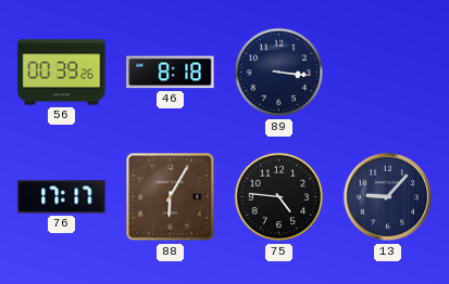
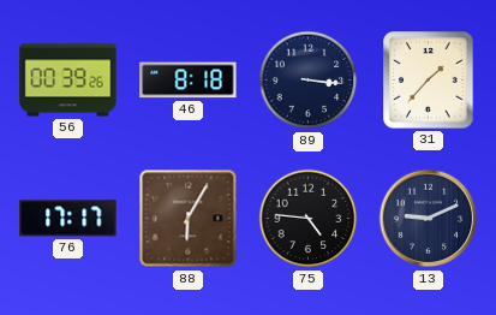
31: none -> 1:37
13: 9:07 -> 9:11
